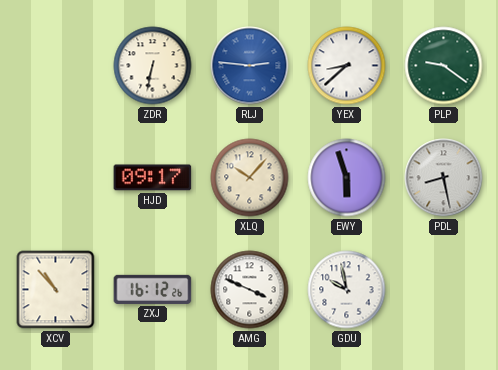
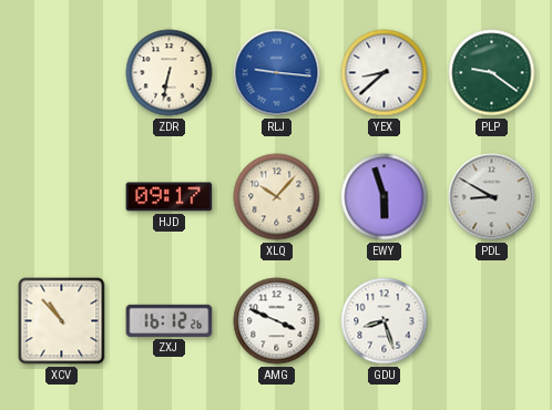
RLJ: 2:46 -> 9:16
PDL: 8:28 -> 8:50
GDU: 9:58 -> 8:27
